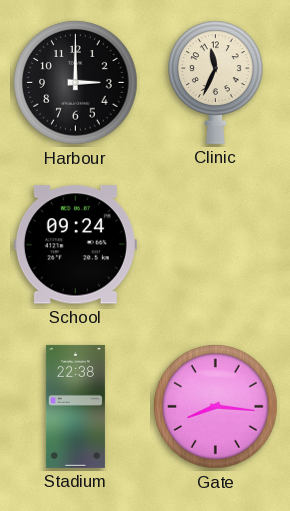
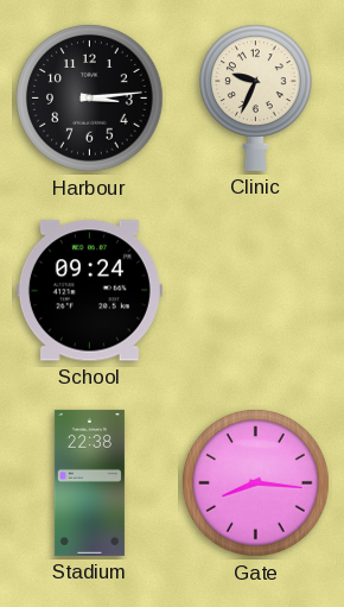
Harbour: 3:00 -> 3:14
Clinic: 11:34 -> 9:34
